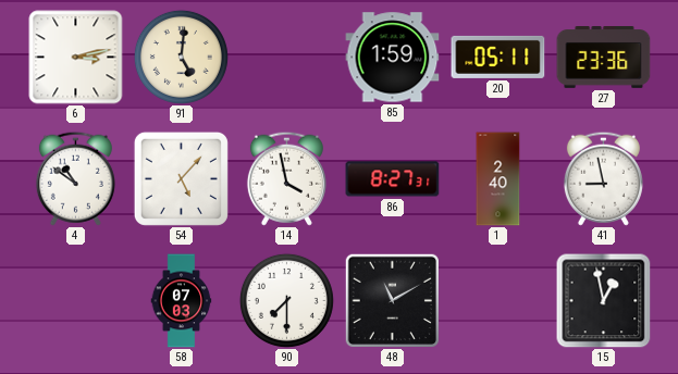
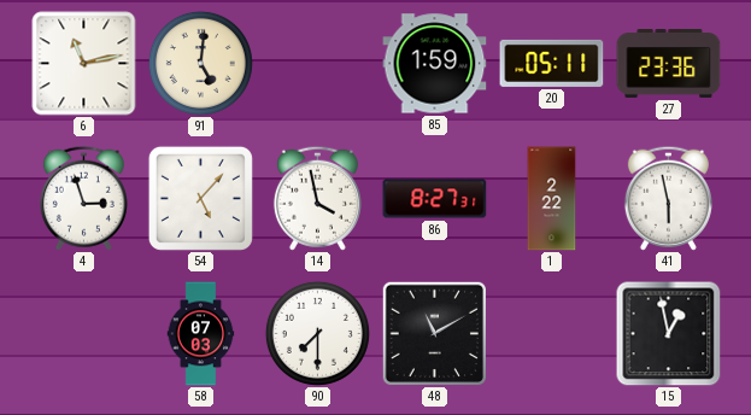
6: 3:13 -> 11:13
4: 10:51 -> 2:57
1: 2:40 -> 2:22
41: 8:58 -> 5:58
